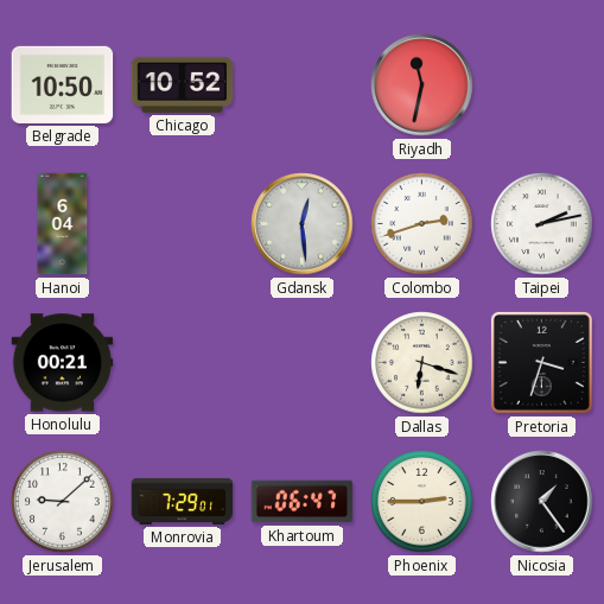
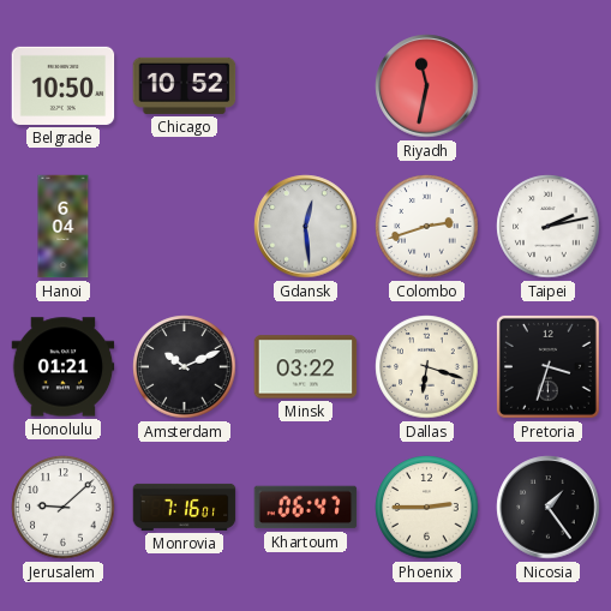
Honolulu: 00:21 -> 01:21
Amsterdam: none -> 10:11
Minsk: none -> 03:22
Monrovia: 7:29 -> 7:16
